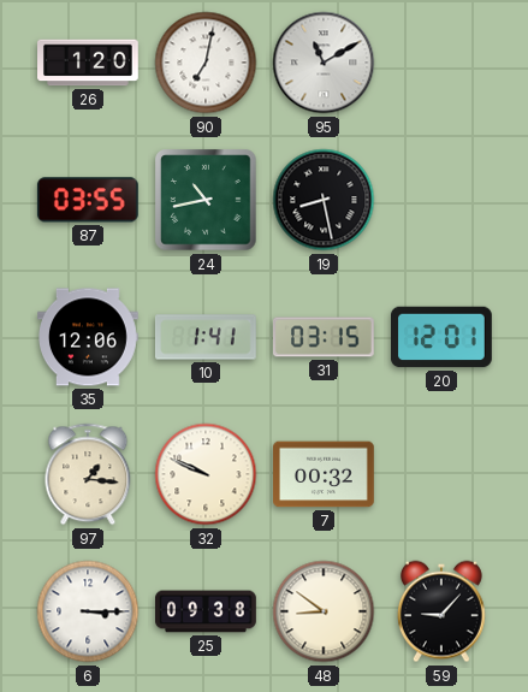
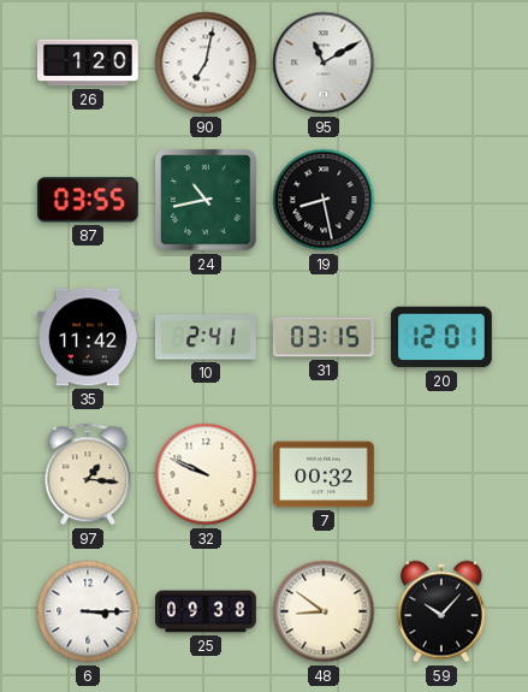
35: 12:06 -> 11:42
10: 1:41 -> 2:41
59: 9:07 -> 10:07
